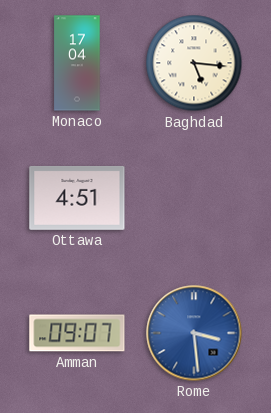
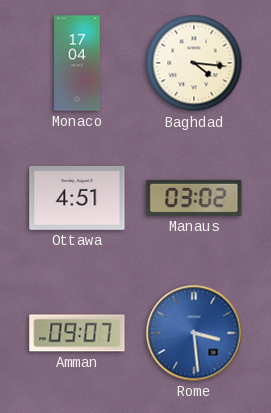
Baghdad: 5:16 -> 4:16
Manaus: none -> 03:02
